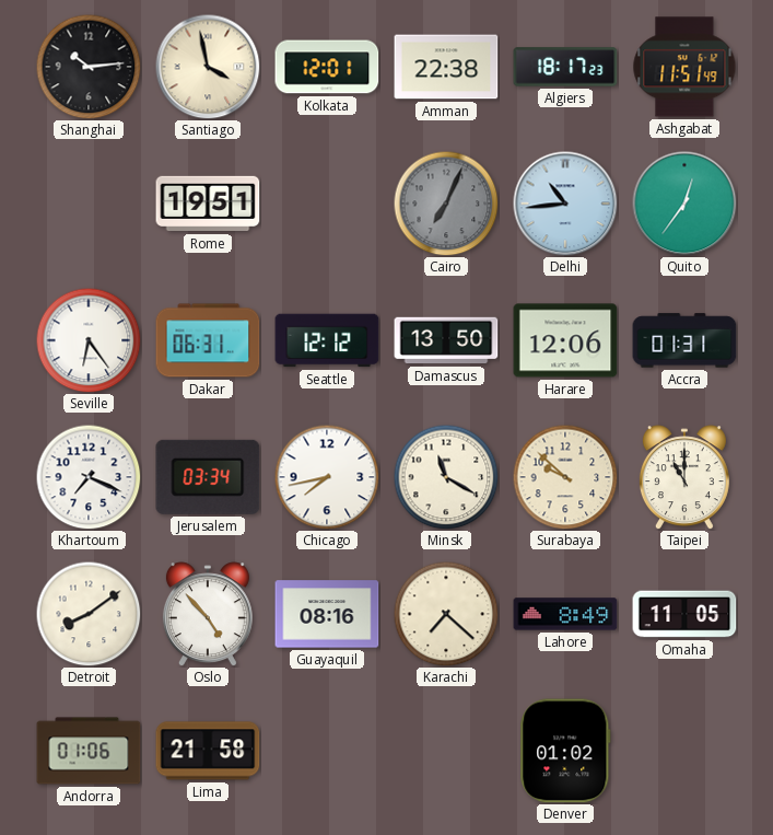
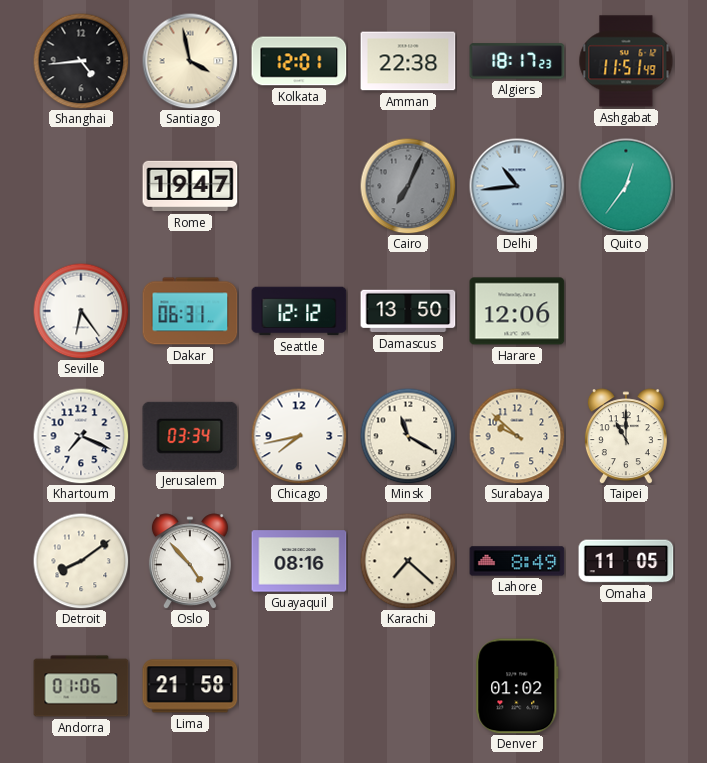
Shanghai: 10:14 -> 4:44
Rome: 19:51 -> 19:47
Accra: 01:31 -> none
